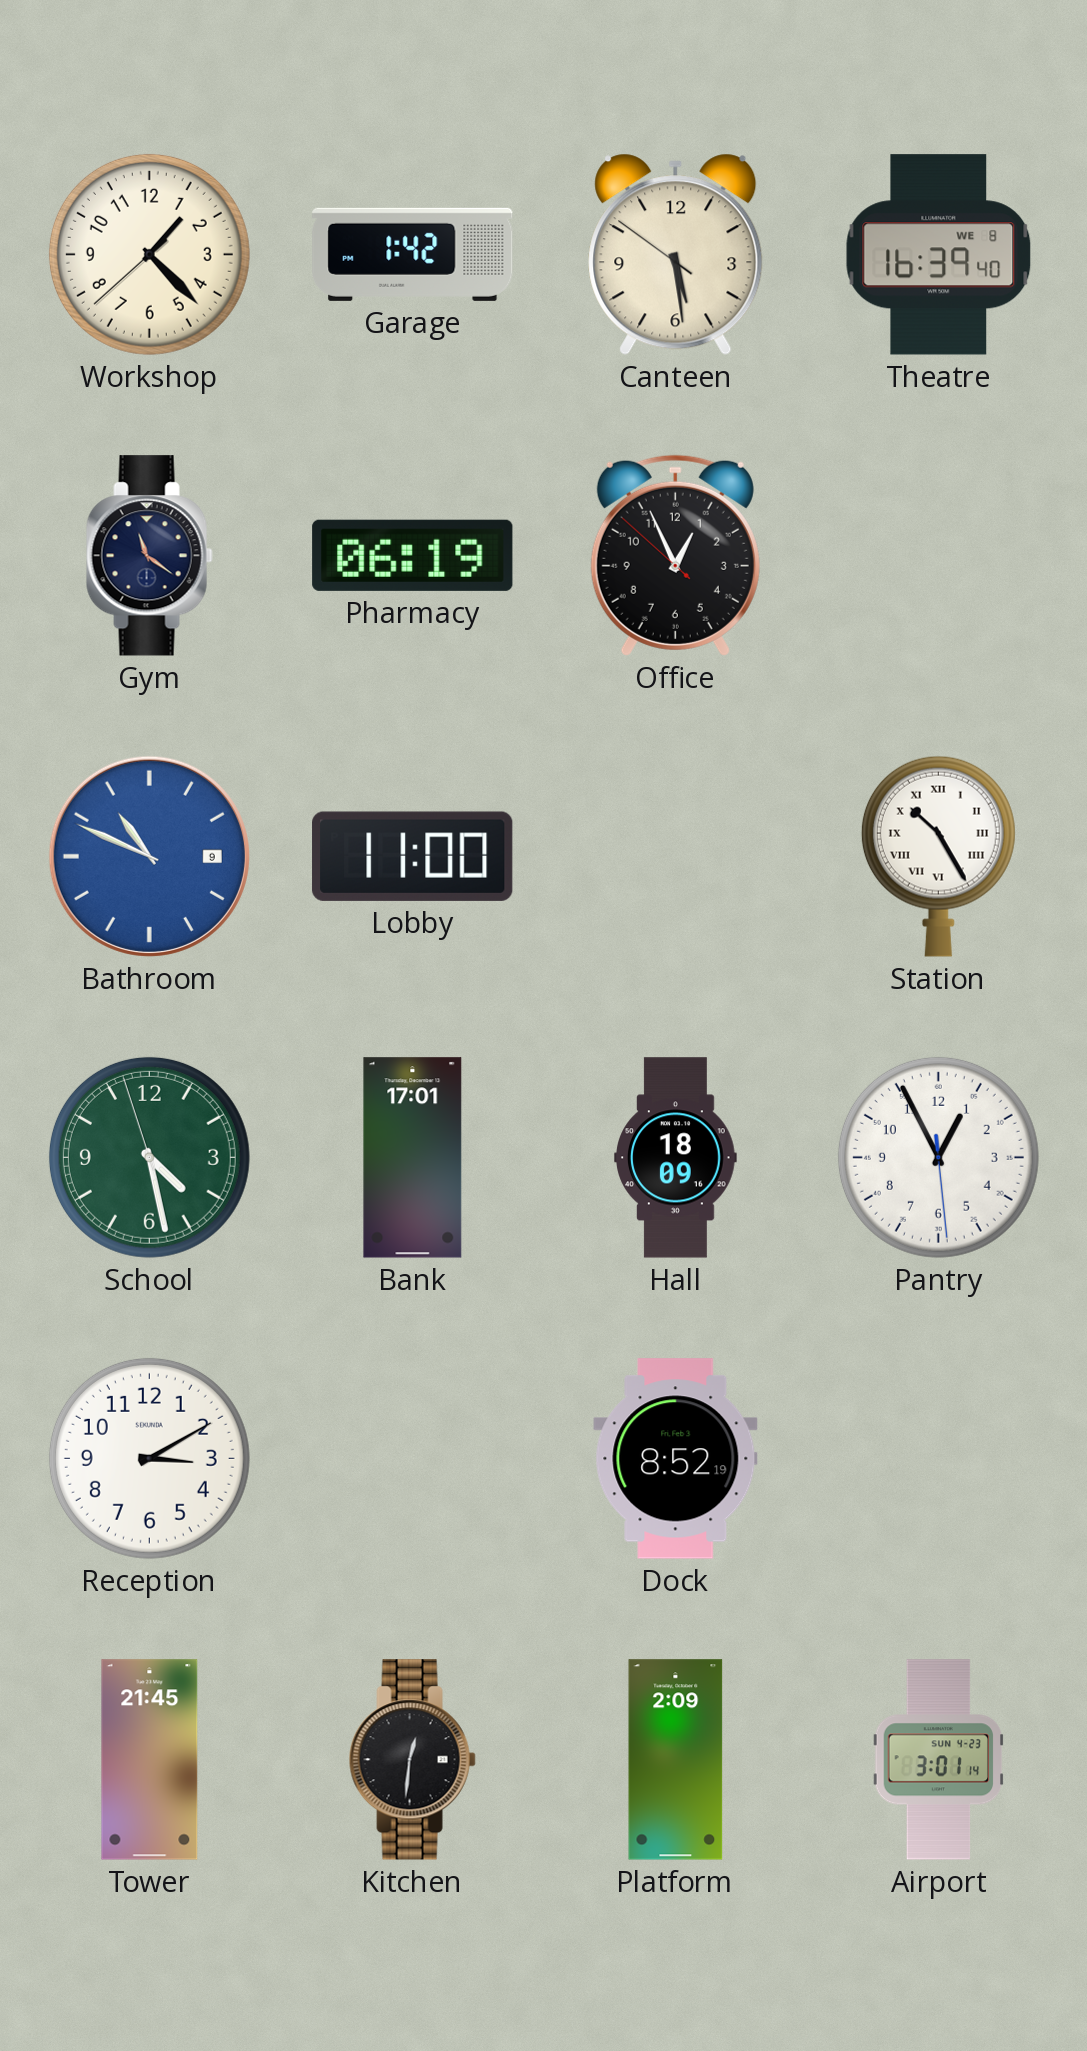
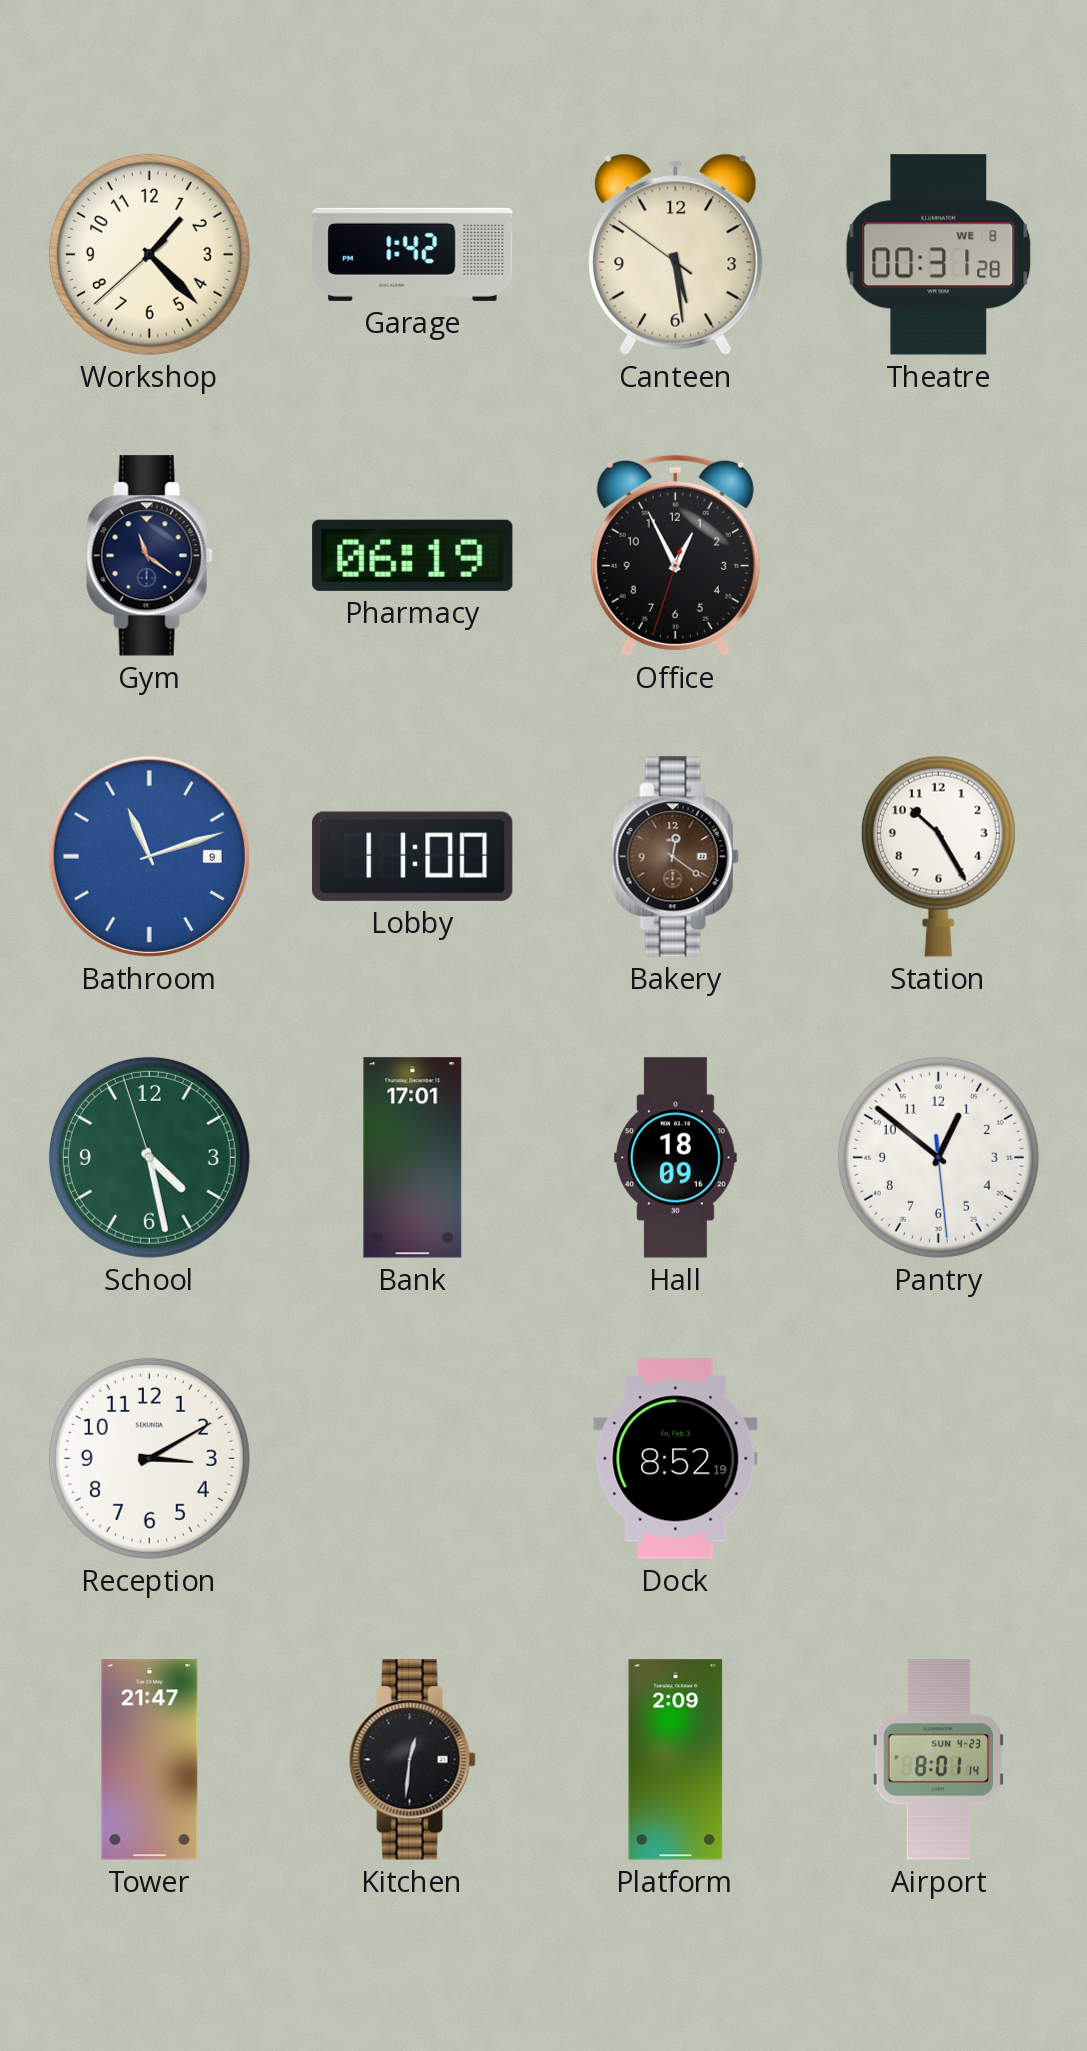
Theatre: 16:39 -> 00:31
Office: 12:55:52 -> 12:55:33
Bathroom: 10:49 -> 11:12
Bakery: none -> 12:21
Station numerals: Roman -> Arabic
Pantry: 12:55 -> 12:51
Tower: 21:45 -> 21:47
Airport: 3:01 -> 8:01
